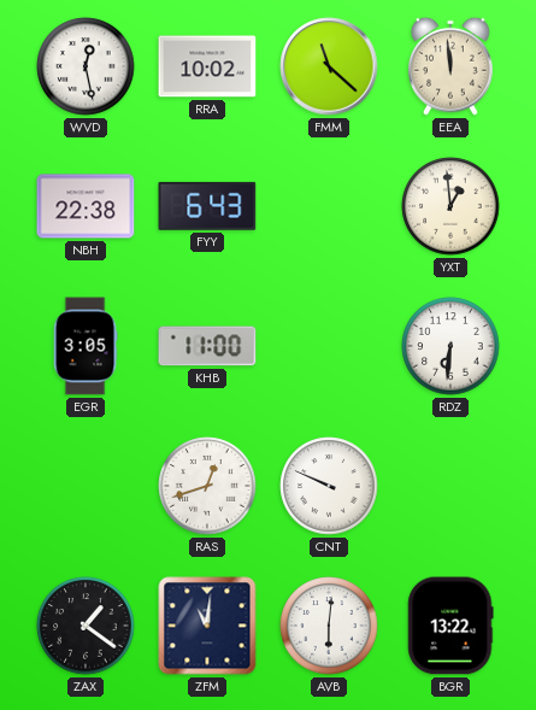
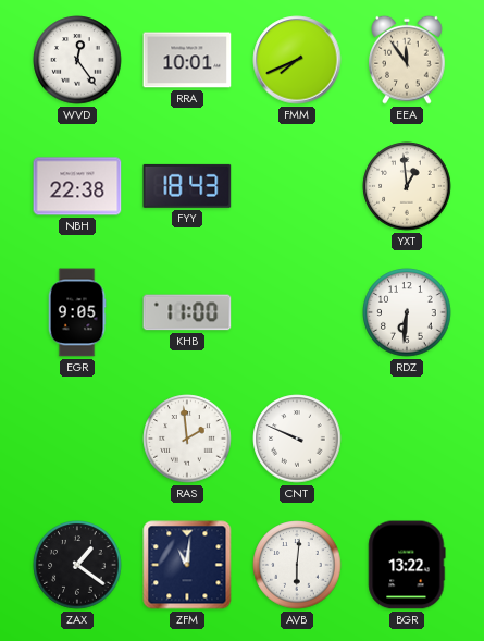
WVD: 12:28 -> 12:24
RRA: 10:02 -> 10:01
FMM: 11:22 -> 7:41
EEA: 11:59 -> 11:54
FYY: 6:43 -> 18:43
EGR: 3:05 -> 9:05
RAS: 12:42 -> 1:59
